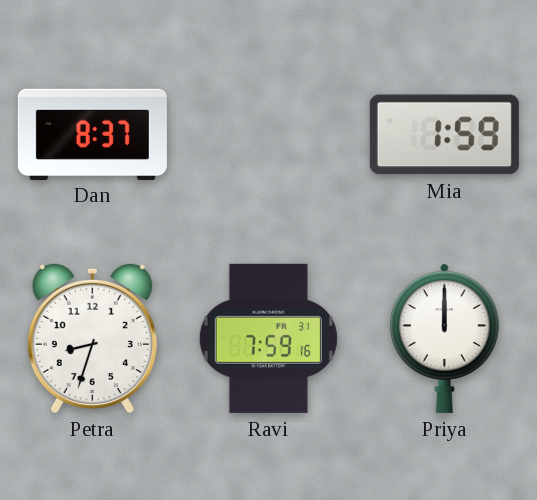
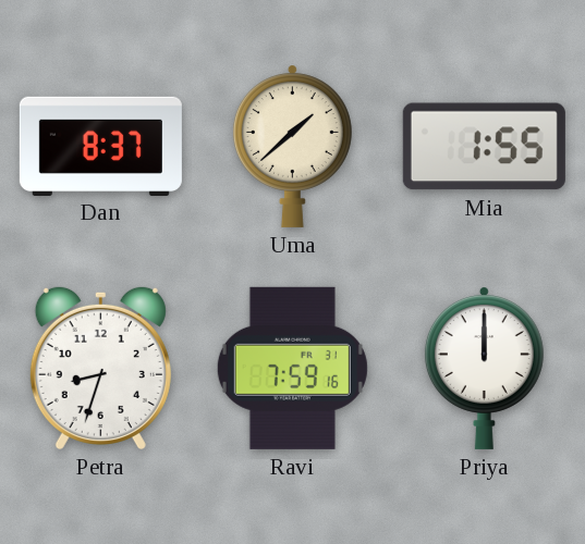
Uma: none -> 1:38
Mia: 1:59 -> 1:55
